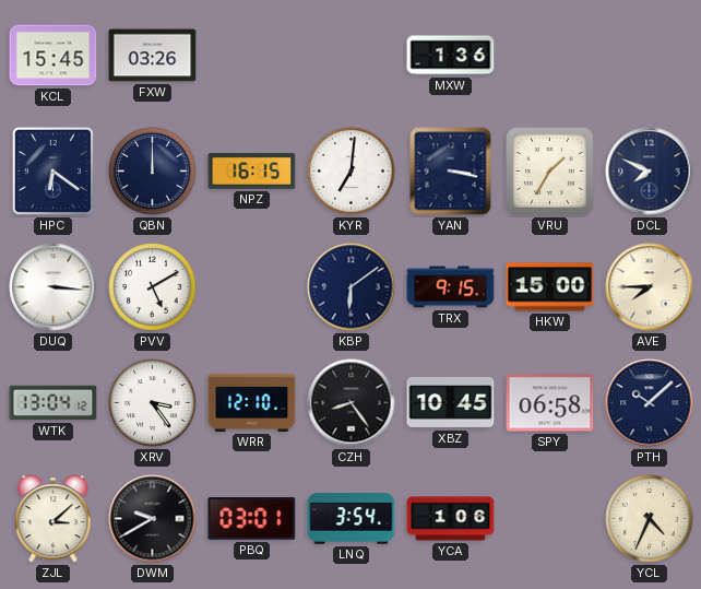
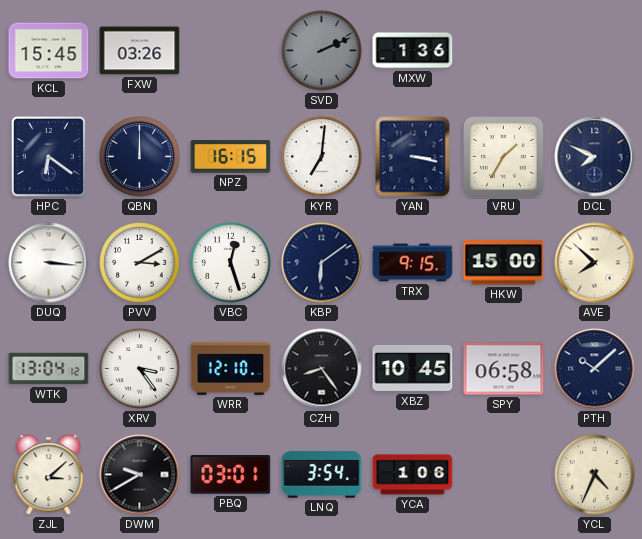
SVD: none -> 2:11
PVV: 5:10 -> 3:10
VBC: none -> 12:27
AVE: 7:45 -> 7:52
